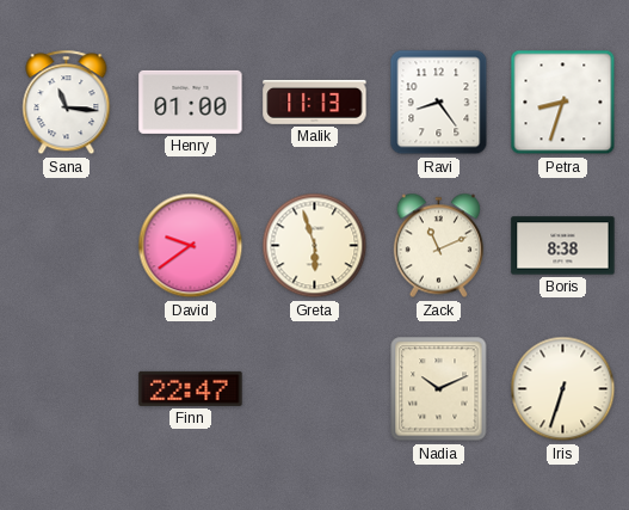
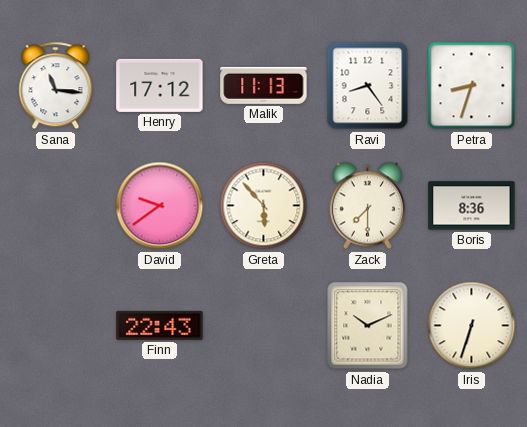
Henry: 01:00 -> 17:12
Greta: 5:57 -> 5:53
Zack: 11:11 -> 7:30
Boris: 8:38 -> 8:36
Finn: 22:47 -> 22:43
